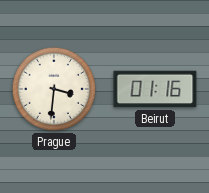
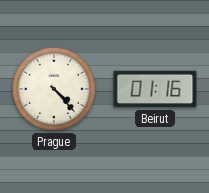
Prague: 3:31 -> 4:23
